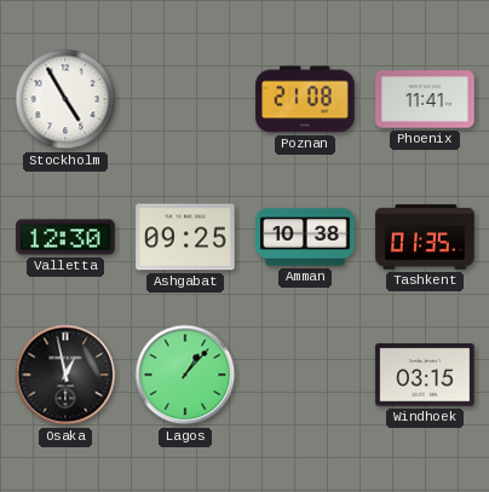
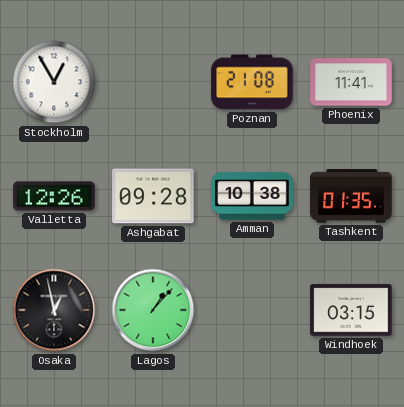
Stockholm: 4:55 -> 12:55
Valletta: 12:30 -> 12:26
Ashgabat: 09:25 -> 09:28
